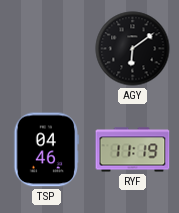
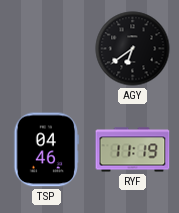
AGY: 6:09 -> 6:39
